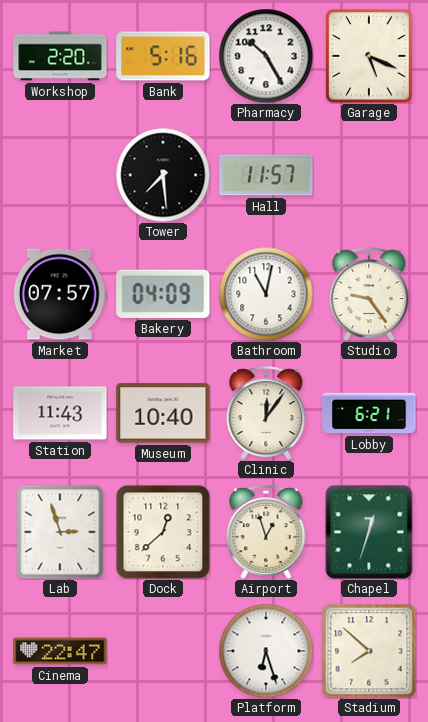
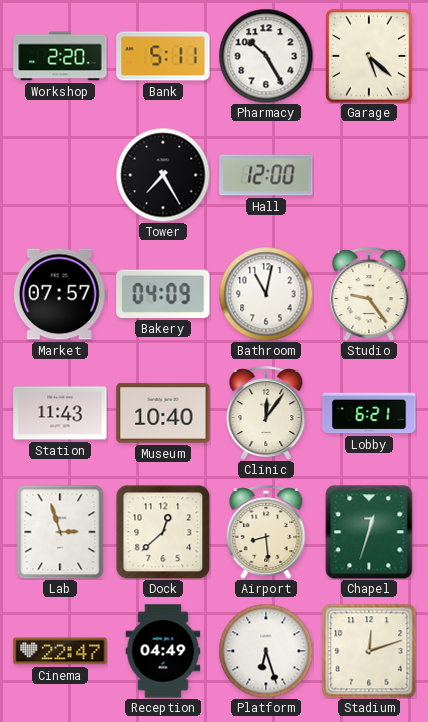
Bank: 5:16 -> 5:11
Garage: 5:19 -> 5:22
Tower: 7:29 -> 7:25
Hall: 11:57 -> 12:00
Airport: 12:57 -> 8:29
Reception: none -> 04:49
Stadium: 7:52 -> 12:12
